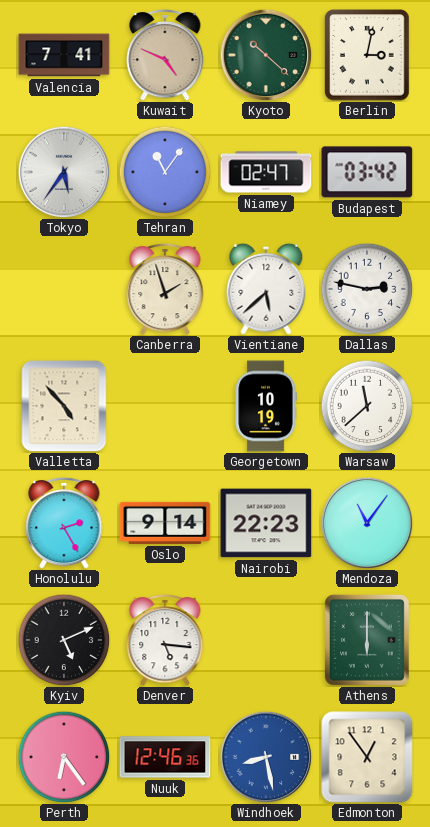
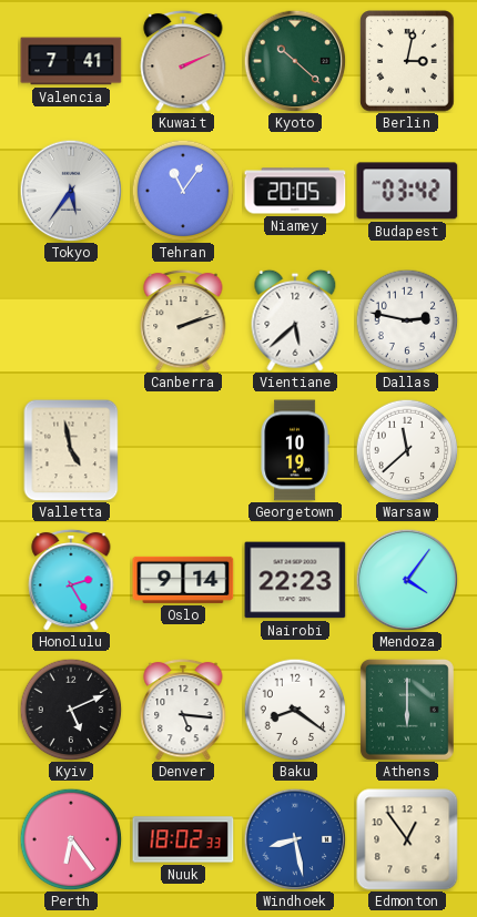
Kuwait: 4:49 -> 2:11
Niamey: 02:47 -> 20:05
Canberra: 1:57 -> 2:12
Valletta: 4:53 -> 4:58
Mendoza: 11:06 -> 4:06
Baku: none -> 8:21
Nuuk: 12:46 -> 18:02
